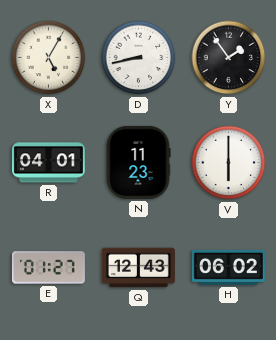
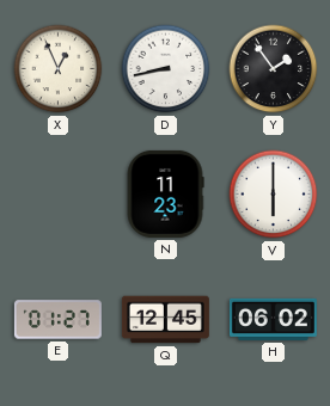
X: 5:05 -> 12:56
R: 04:01 -> none
Q: 12:43 -> 12:45
